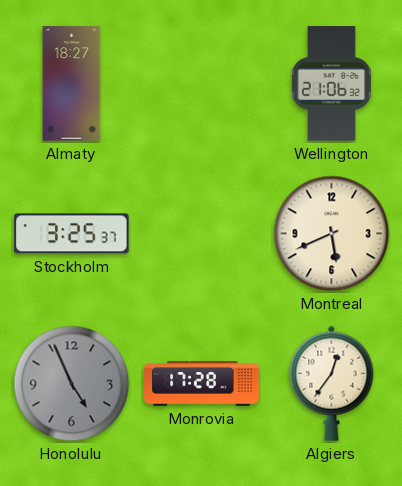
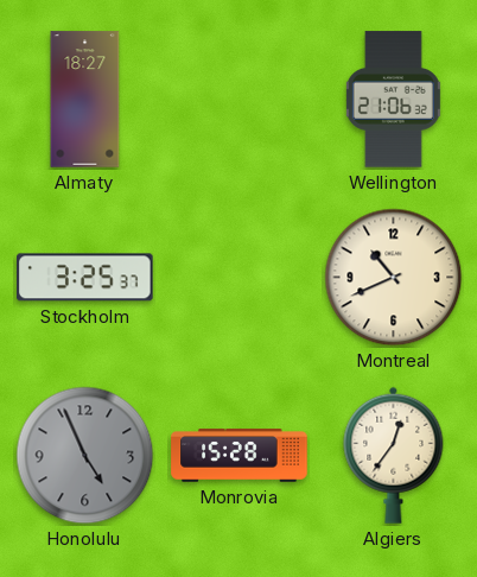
Montreal: 5:41 -> 10:41
Monrovia: 17:28 -> 15:28
